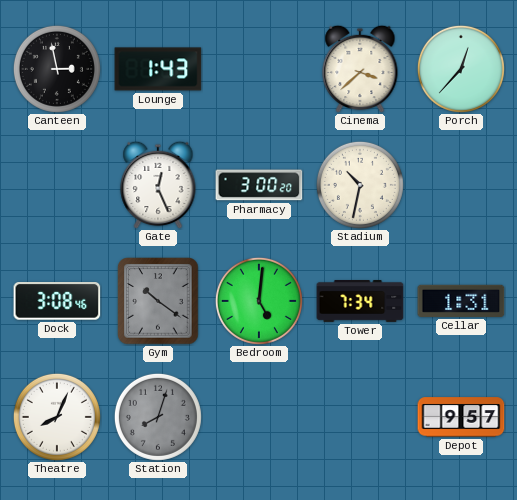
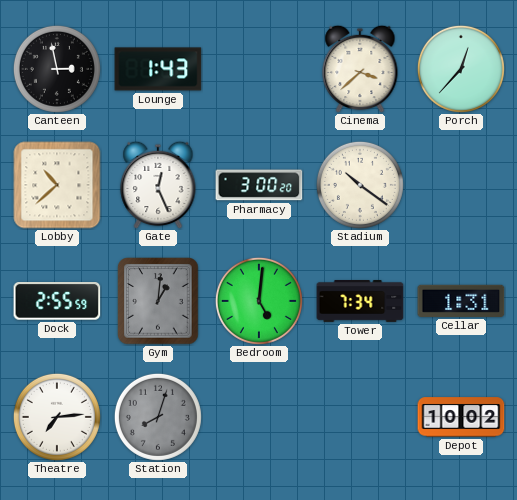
Lobby: none -> 10:38
Stadium: 10:32 -> 10:21
Dock: 3:08 -> 2:55
Gym: 10:21 -> 1:01
Theatre: 8:04 -> 7:14
Depot: 9:57 -> 10:02
